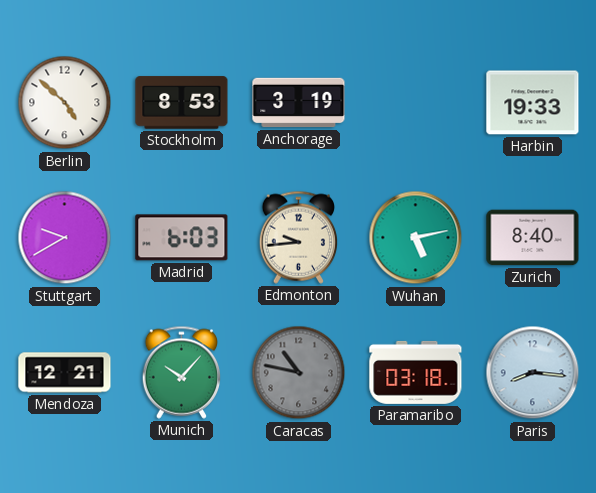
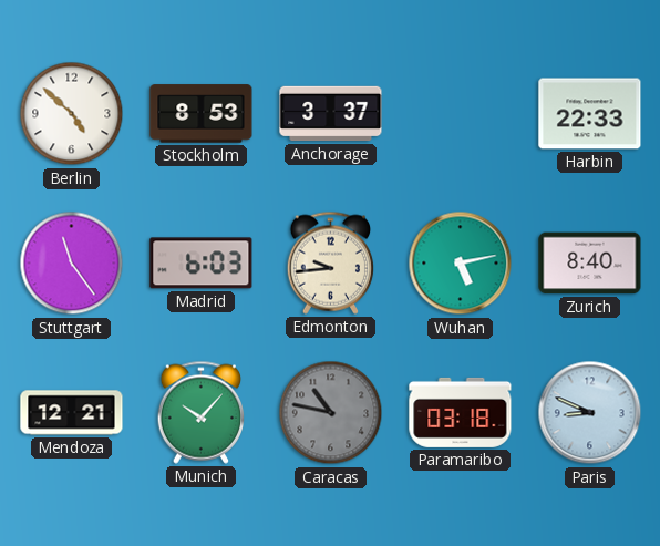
Anchorage: 3:19 -> 3:37
Harbin: 19:33 -> 22:33
Stuttgart: 9:40 -> 11:24
Paris: 8:16 -> 8:49
